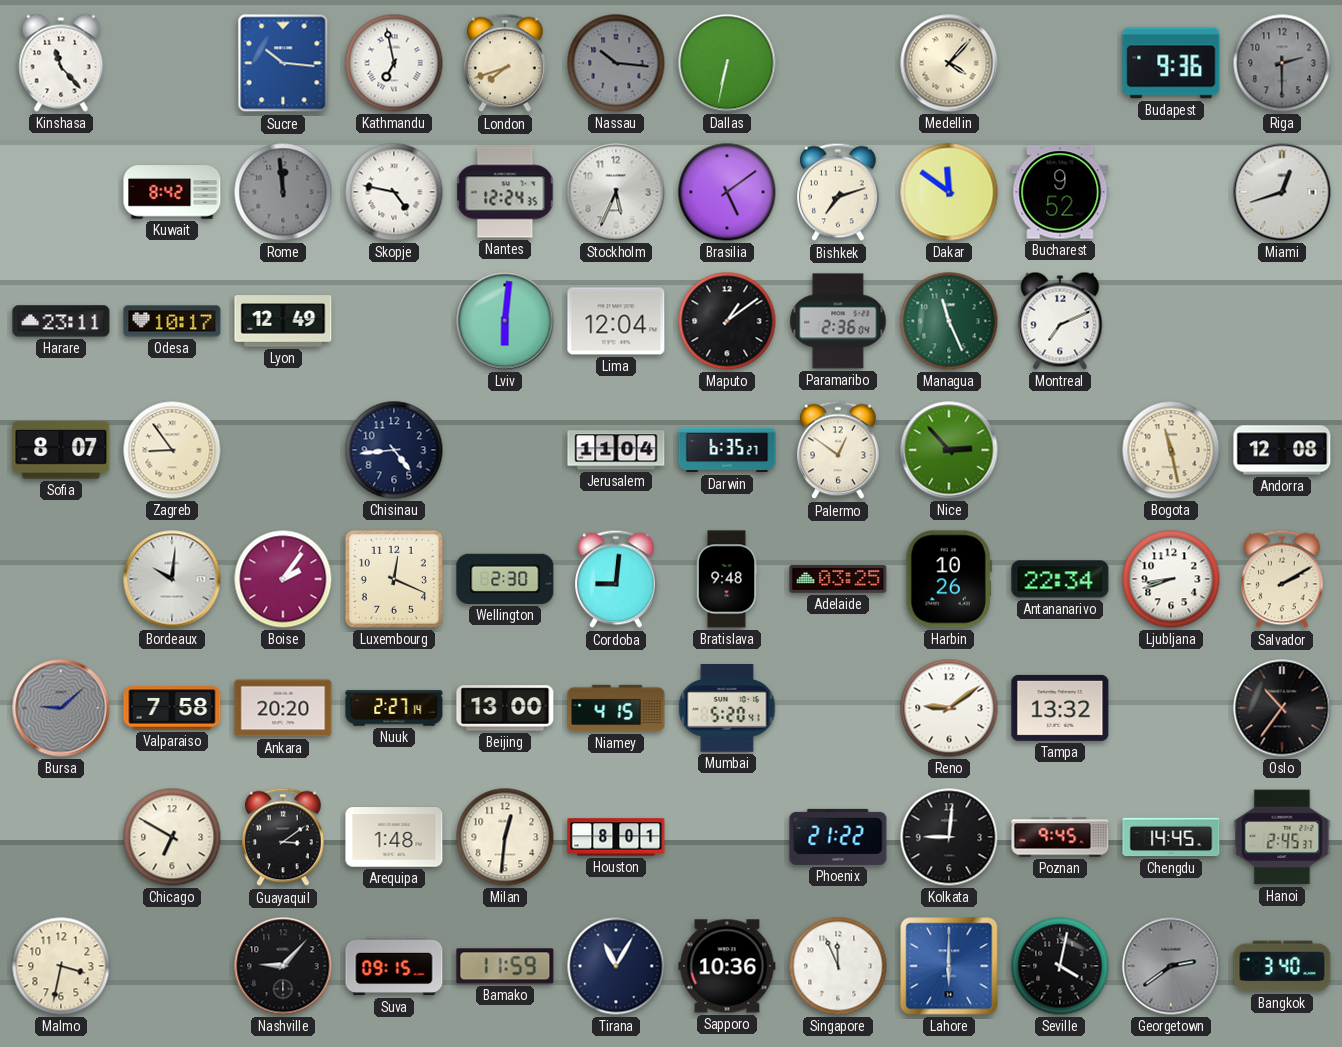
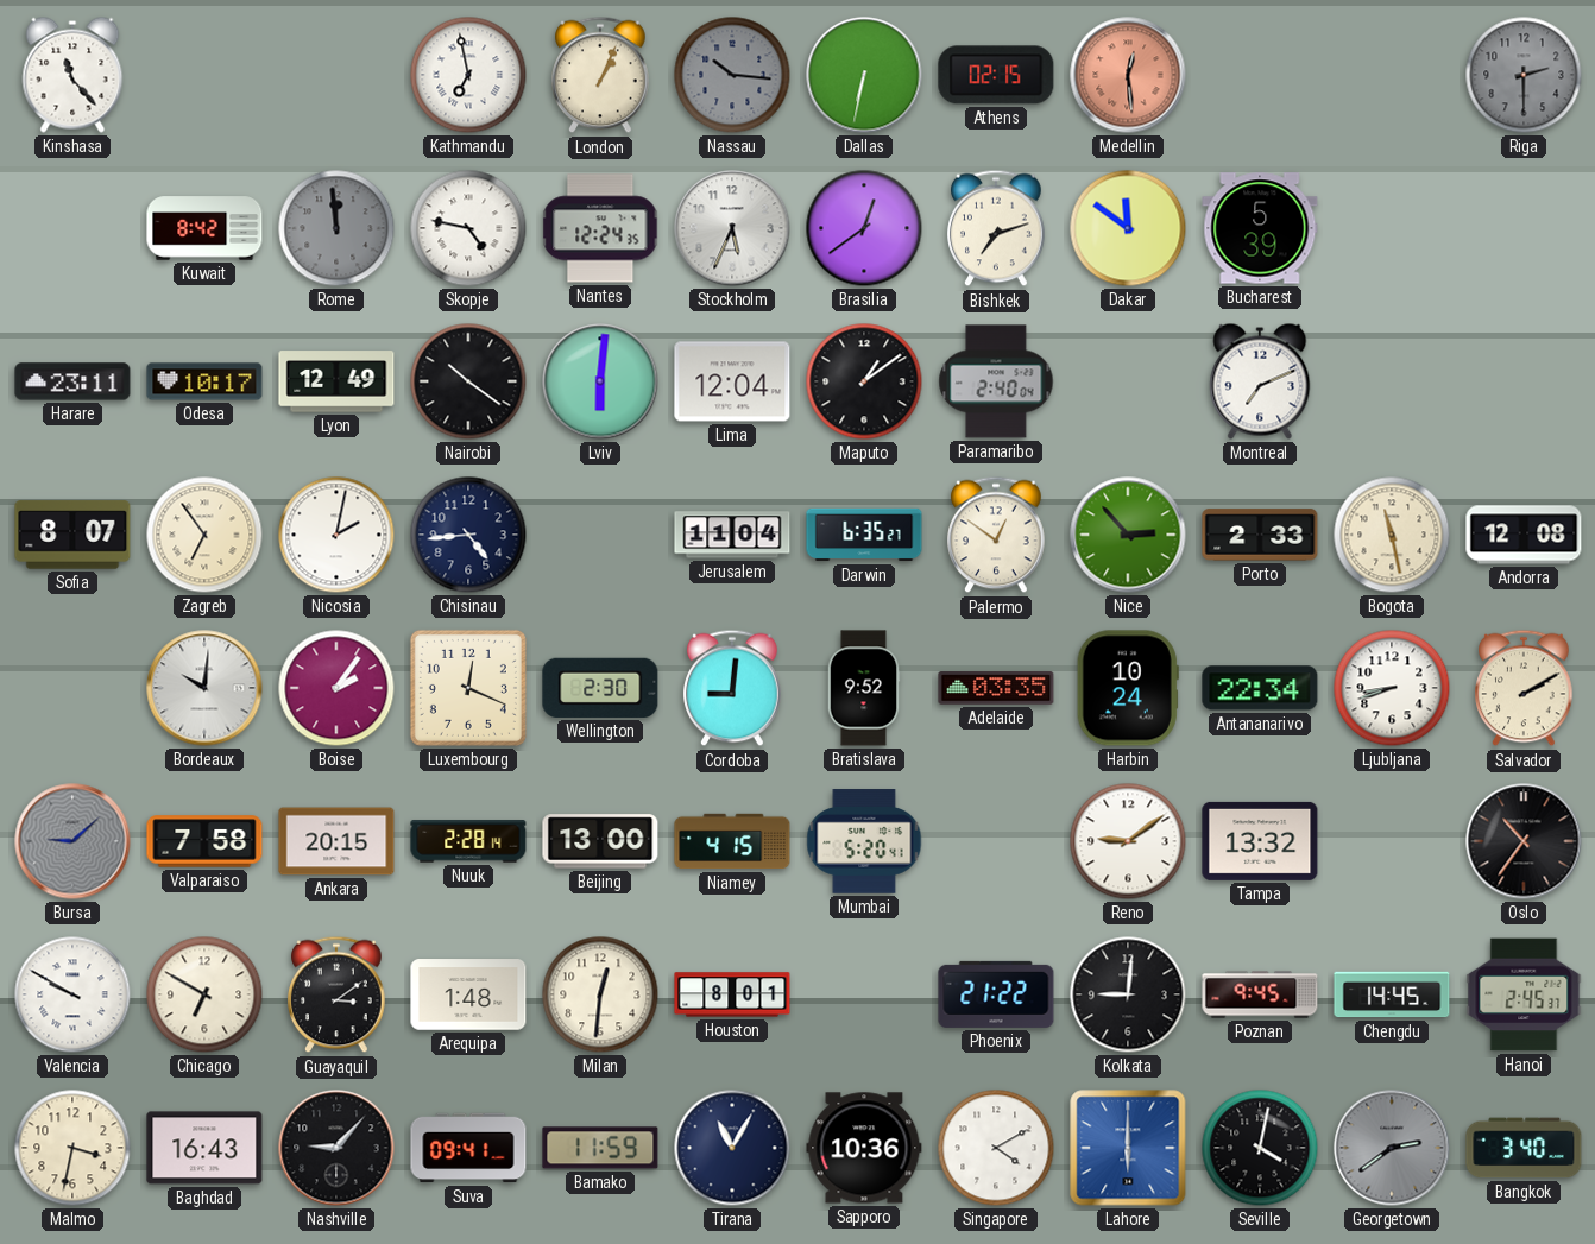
Sucre: 10:16 -> none
London: 7:42 -> 1:04
Athens: none -> 02:15
Medellin: 4:07 -> 12:29
Medellin dial: cream -> salmon
Budapest: 9:36 -> none
Brasilia: 5:09 -> 12:39
Bucharest: 9:52 -> 5:39
Miami: 12:42 -> none
Nairobi: none -> 10:21
Paramaribo: 2:36 -> 2:40
Managua: 11:26 -> none
Zagreb: 8:54 -> 6:54
Nicosia: none -> 2:02
Porto: none -> 2:33
Bratislava: 9:48 -> 9:52
Adelaide: 03:25 -> 03:35
Harbin: 10:26 -> 10:24
Ankara: 20:20 -> 20:15
Nuuk: 2:27 -> 2:28
Valencia: none -> 9:50
Baghdad: none -> 16:43
Suva: 09:15 -> 09:41
Singapore: 11:56 -> 4:10
